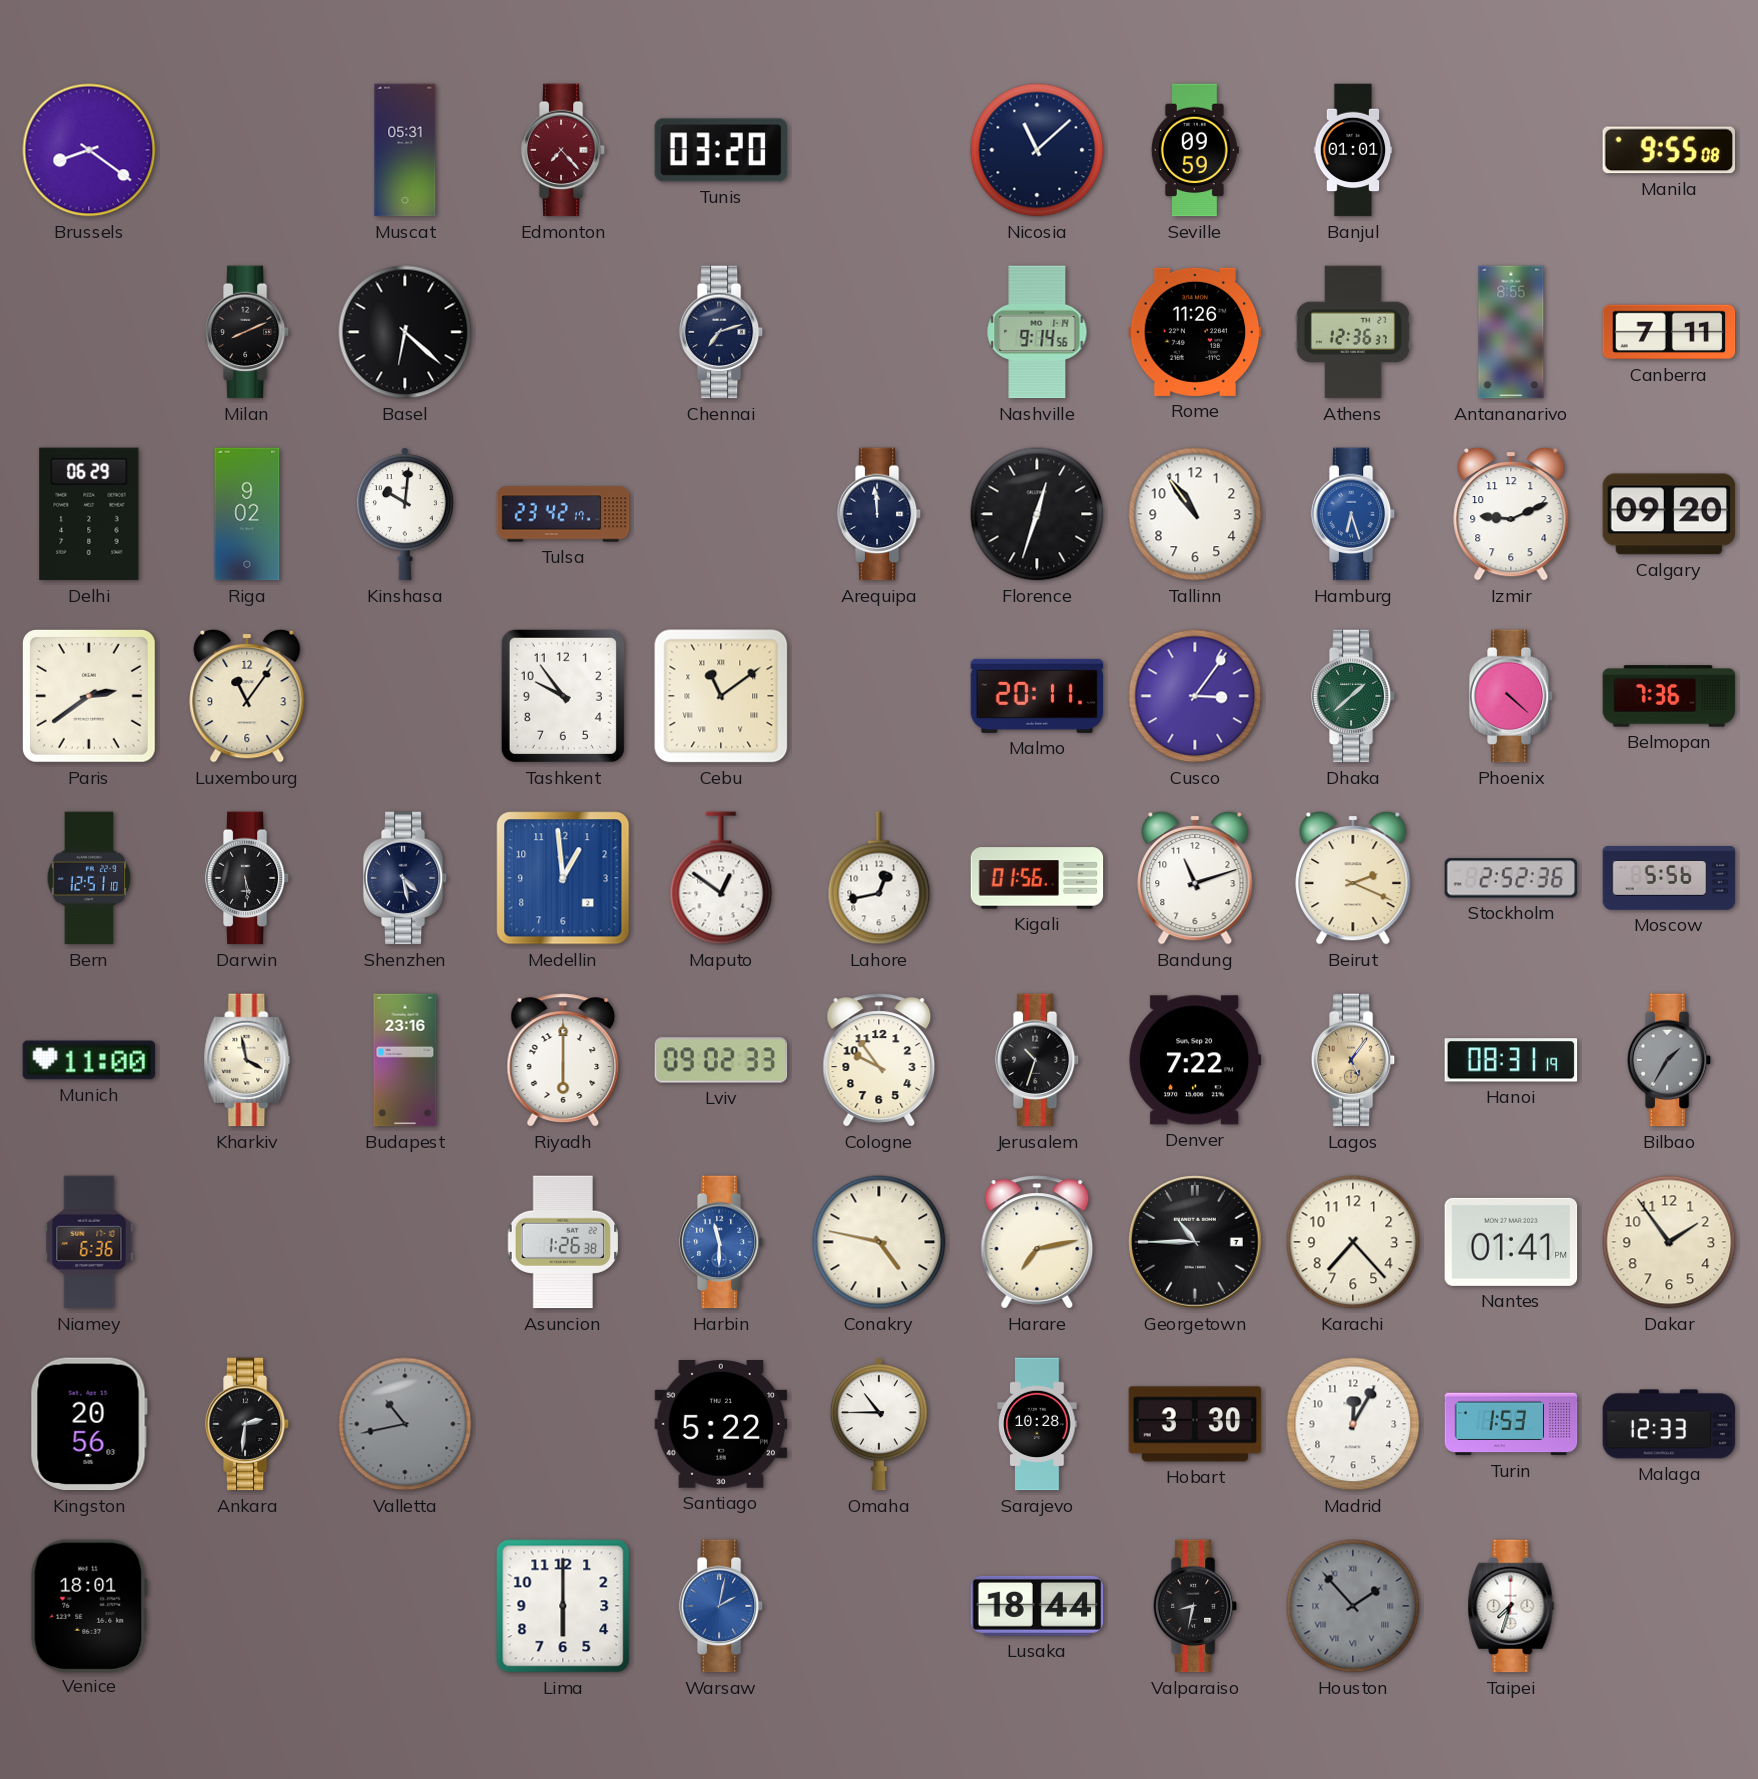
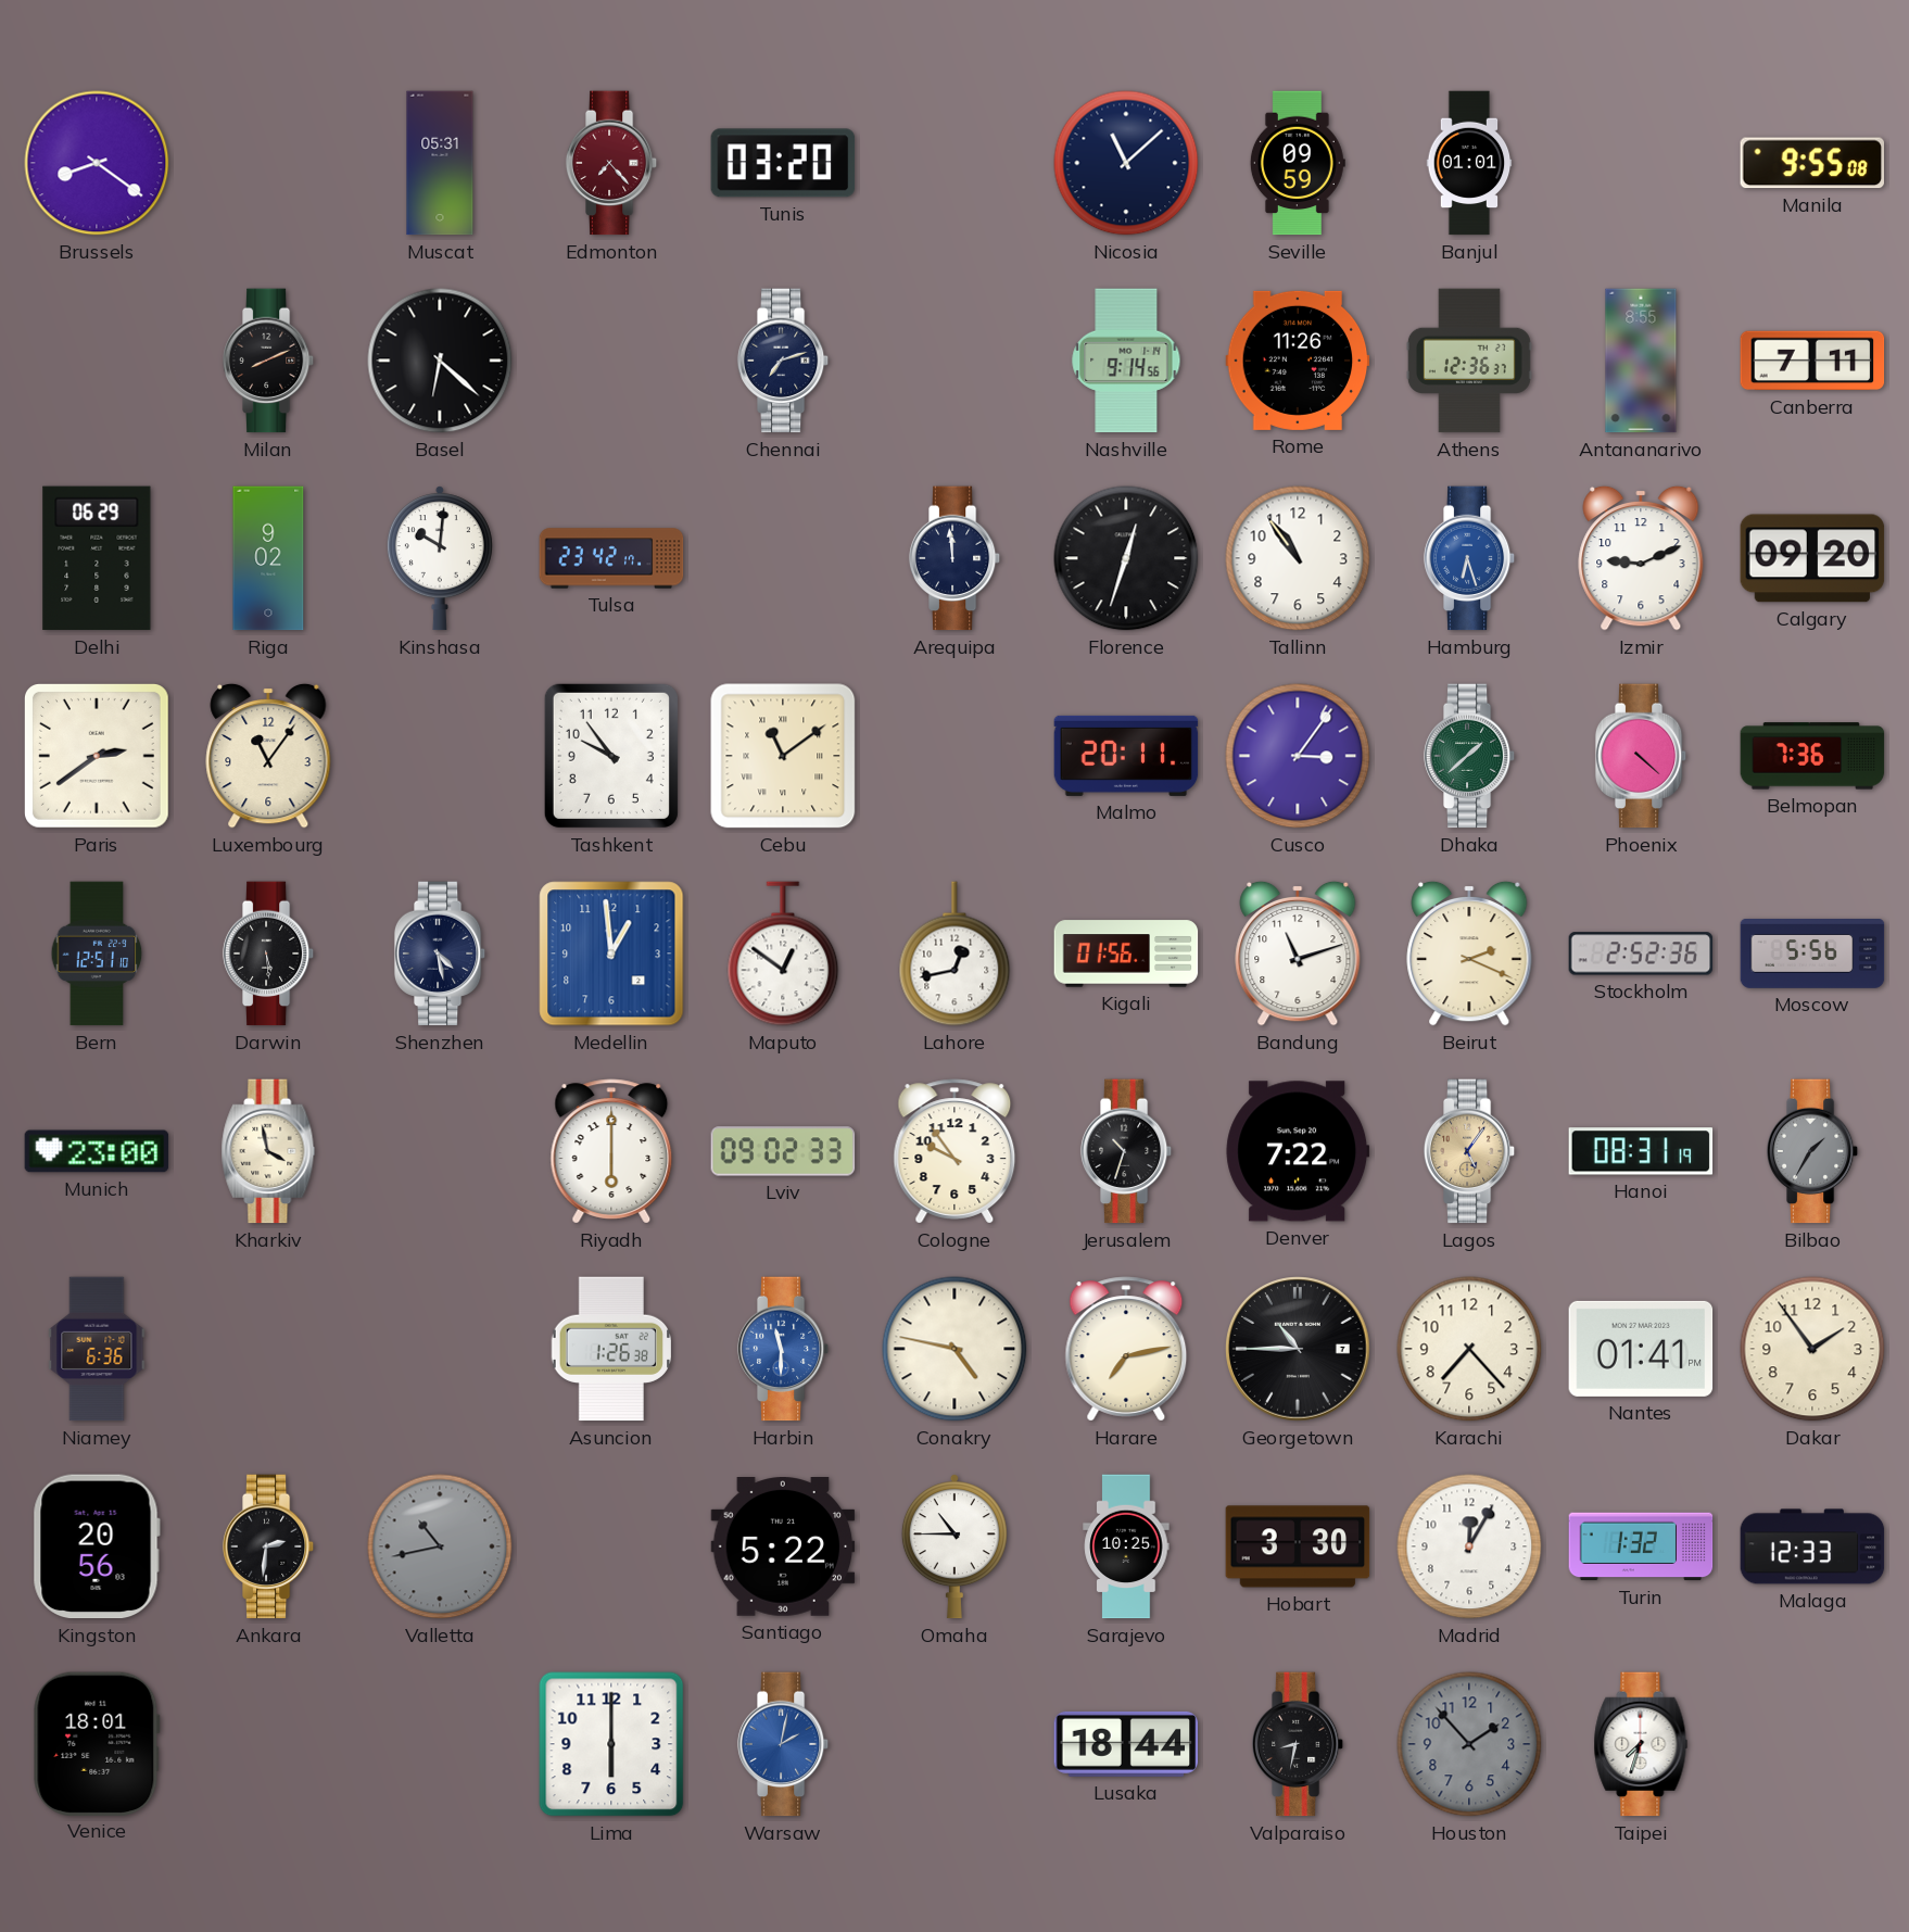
Munich: 11:00 -> 23:00
Budapest: 23:16 -> none
Sarajevo: 10:28 -> 10:25
Turin: 1:53 -> 1:32
Houston numerals: Roman -> Arabic
